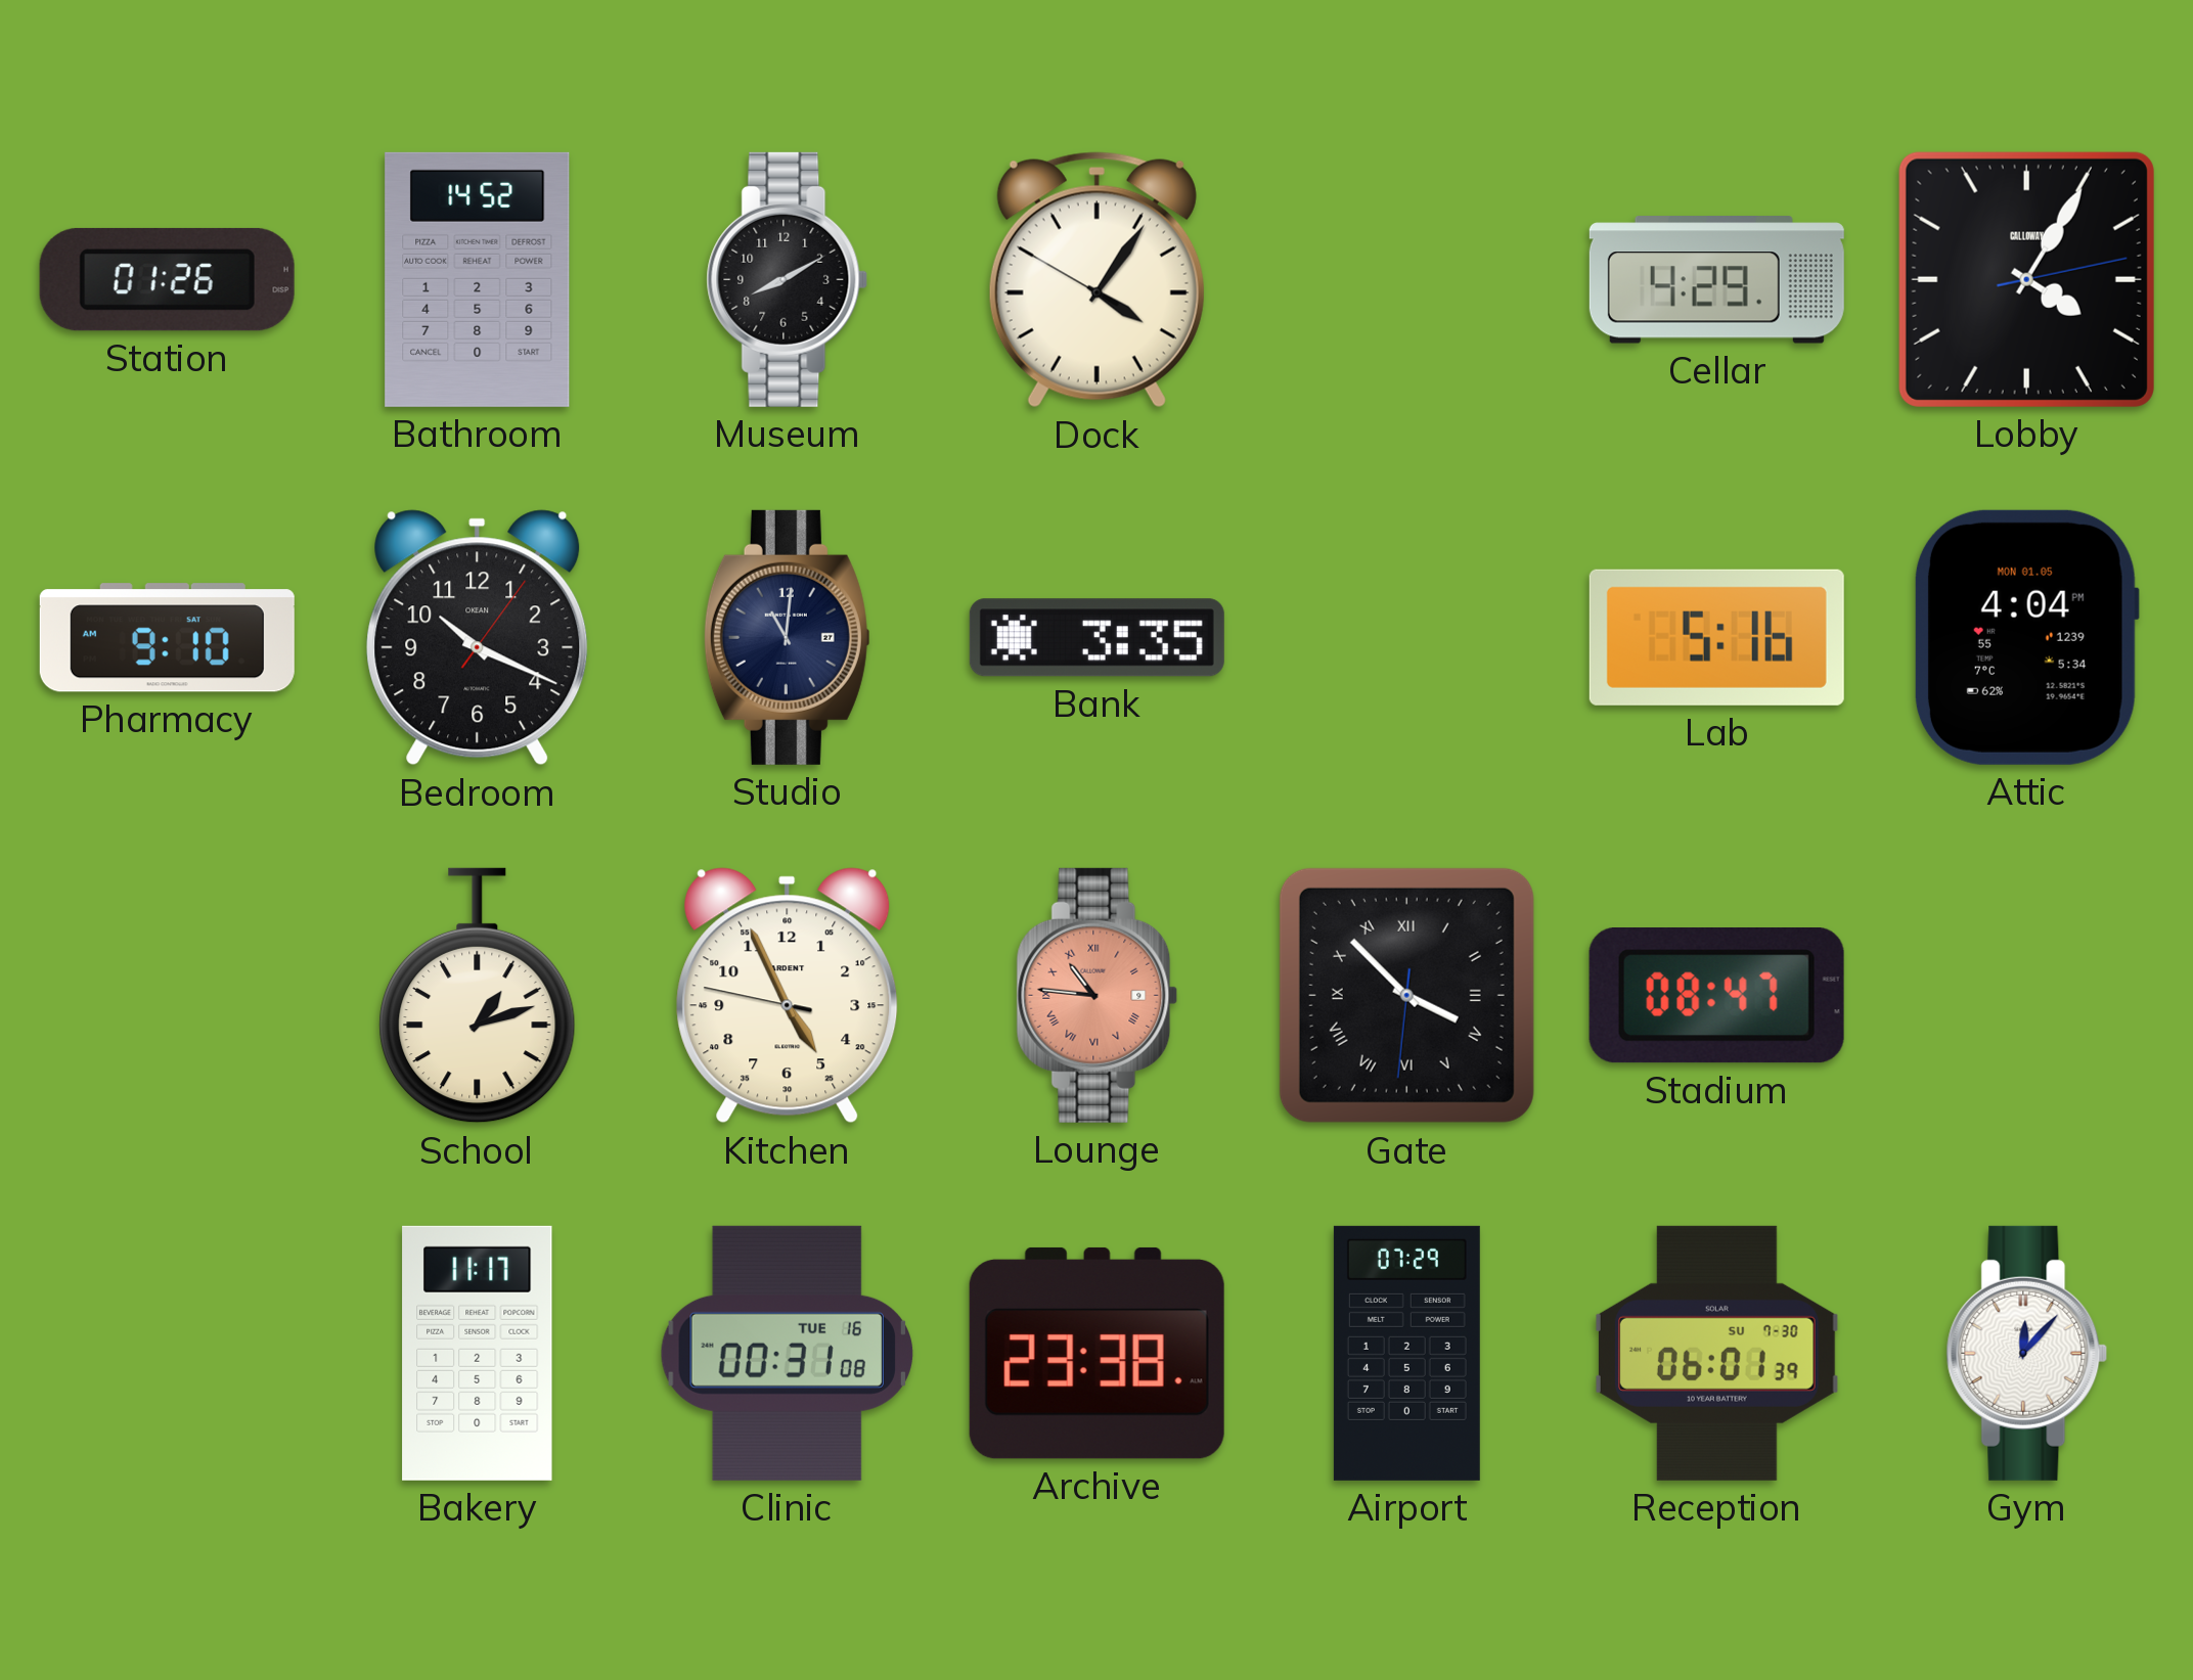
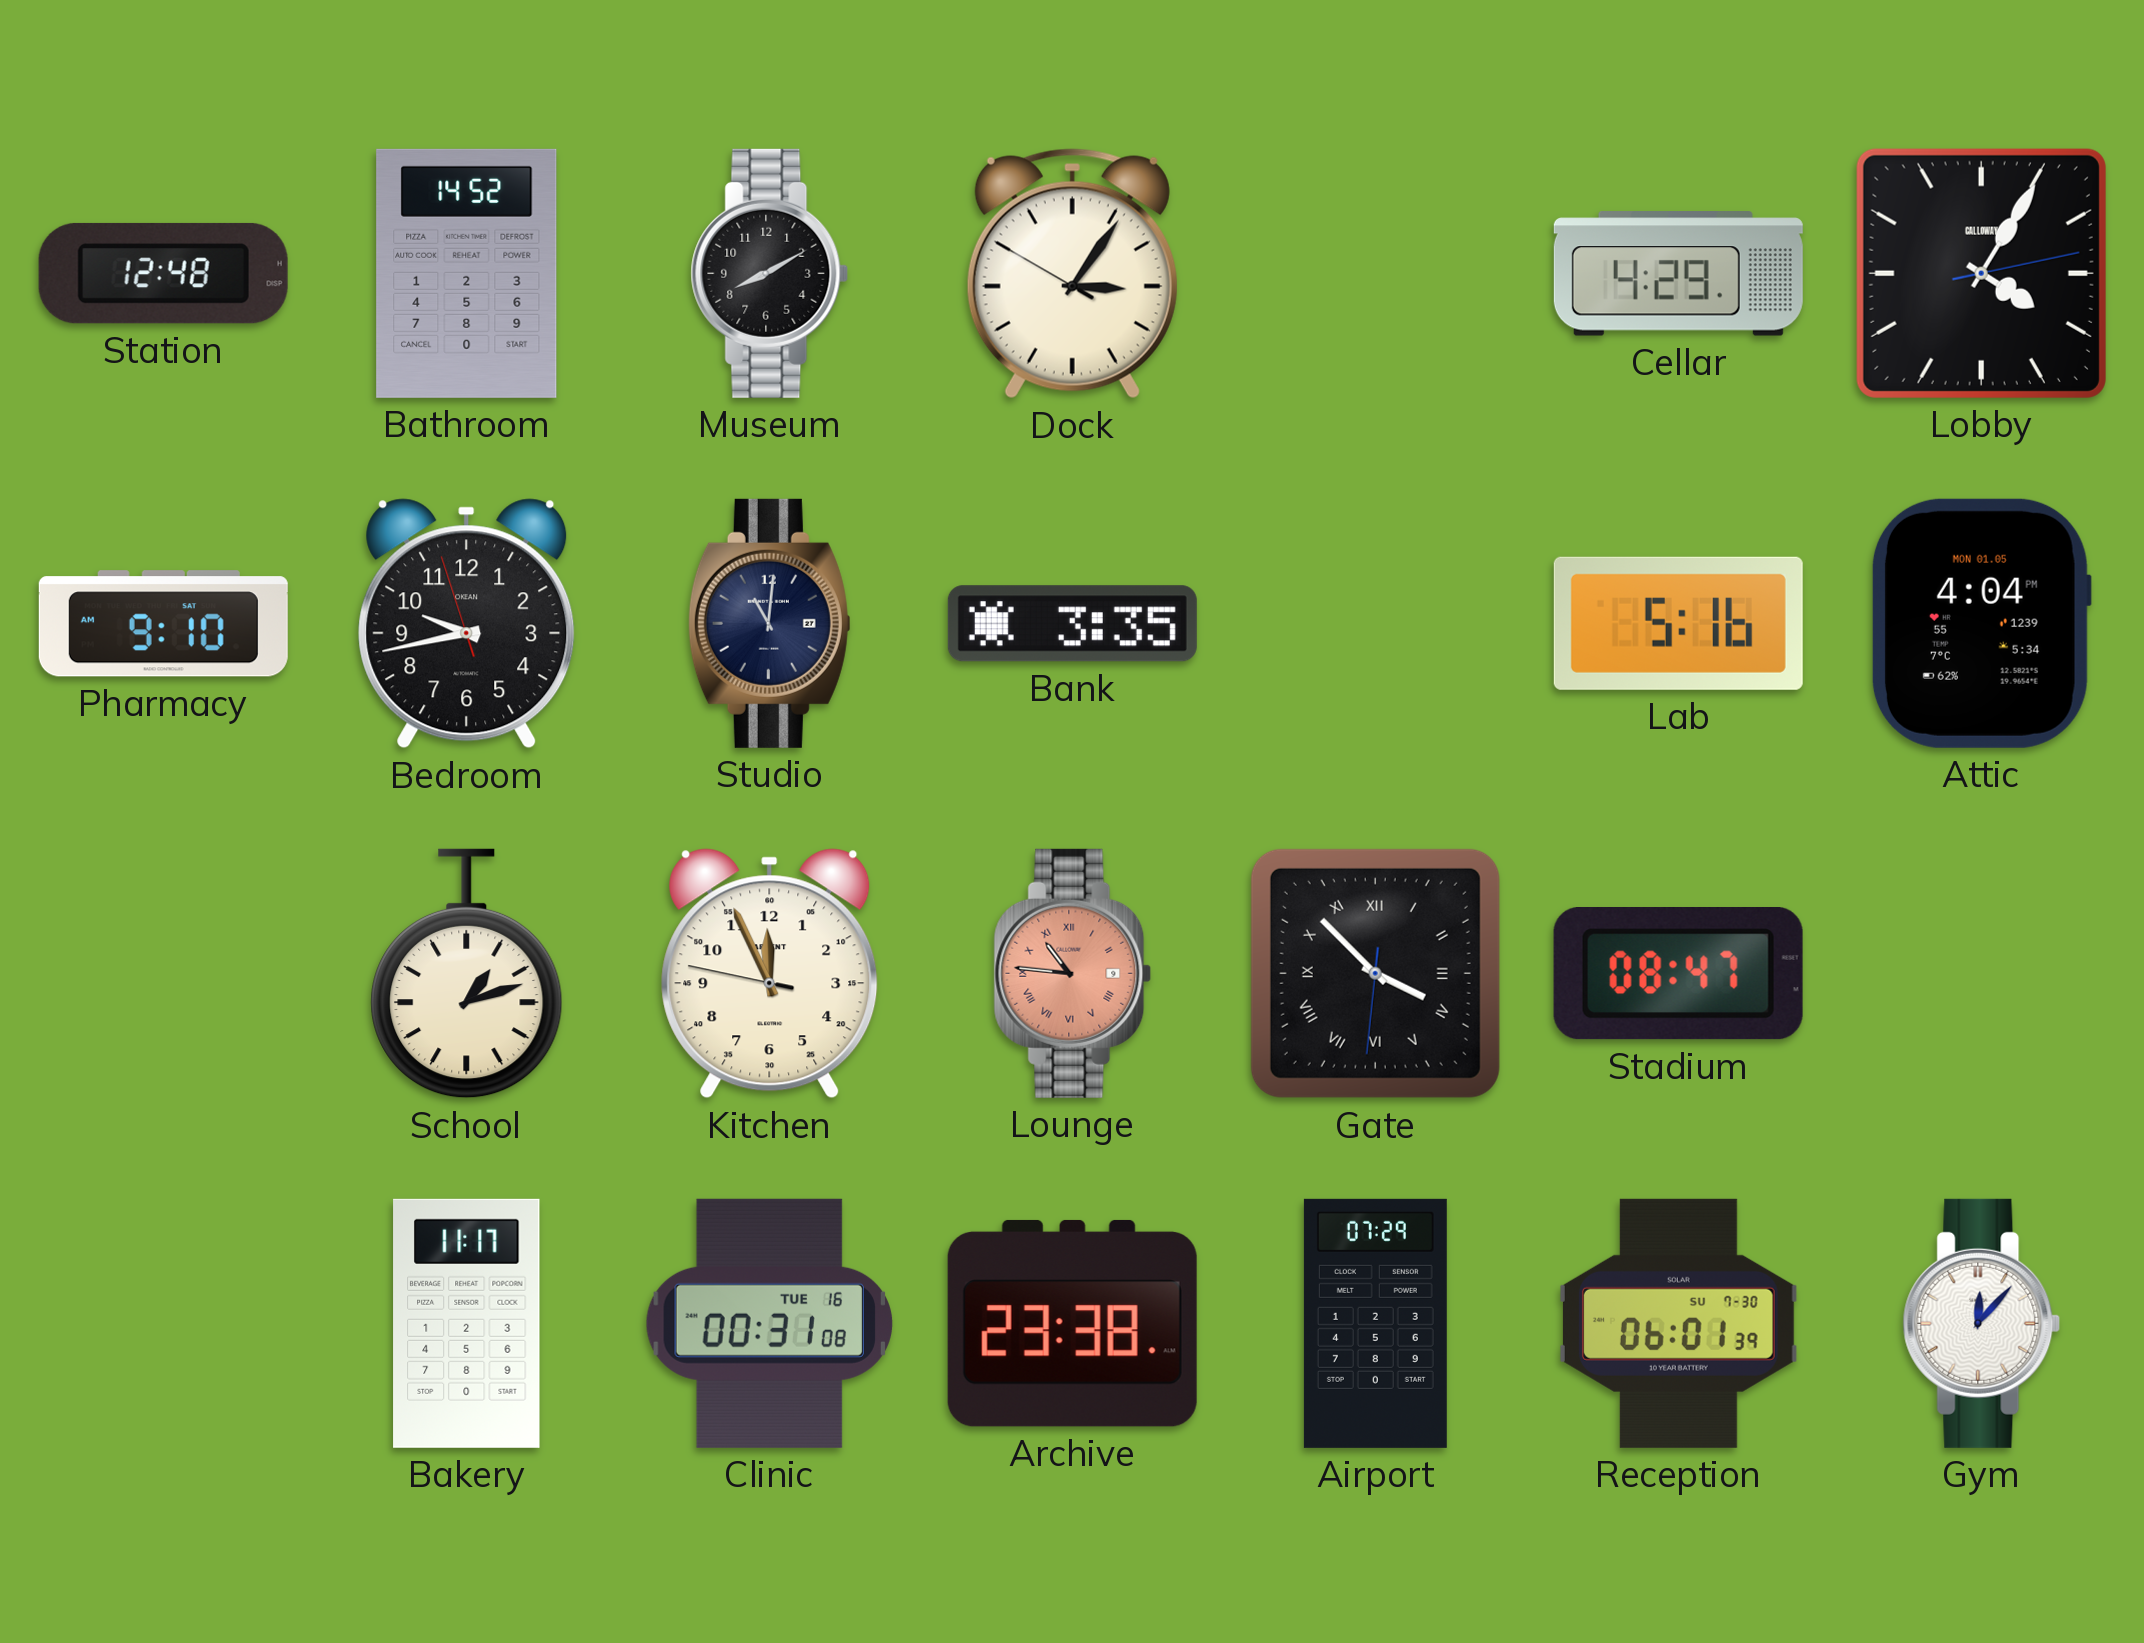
Station: 01:26 -> 12:48
Dock: 4:05 -> 3:05
Bedroom: 10:19 -> 9:42
Kitchen: 4:55 -> 11:55
